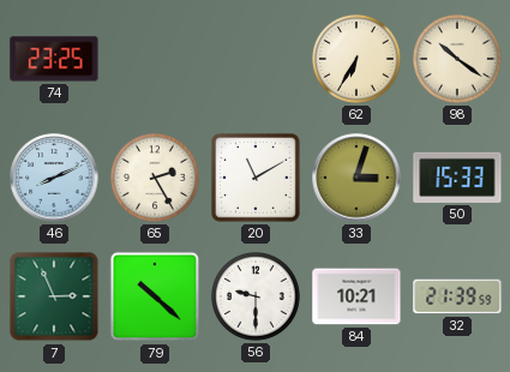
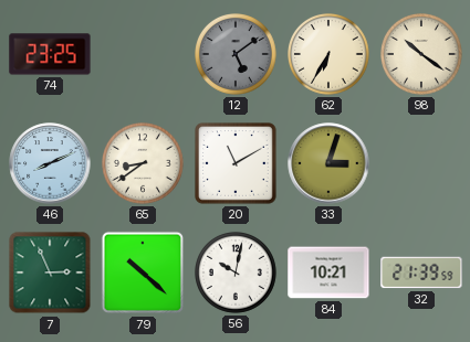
12: none -> 5:09
65: 2:25 -> 8:39
50: 15:33 -> none
56: 9:30 -> 10:02
